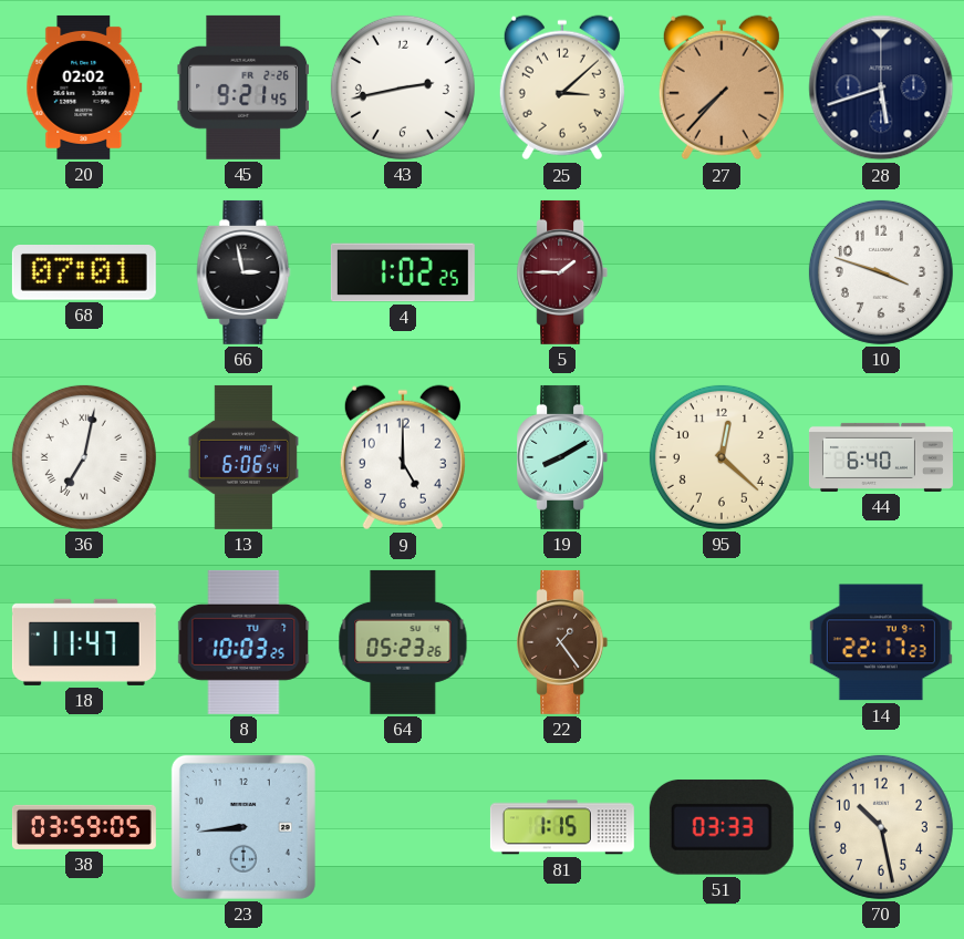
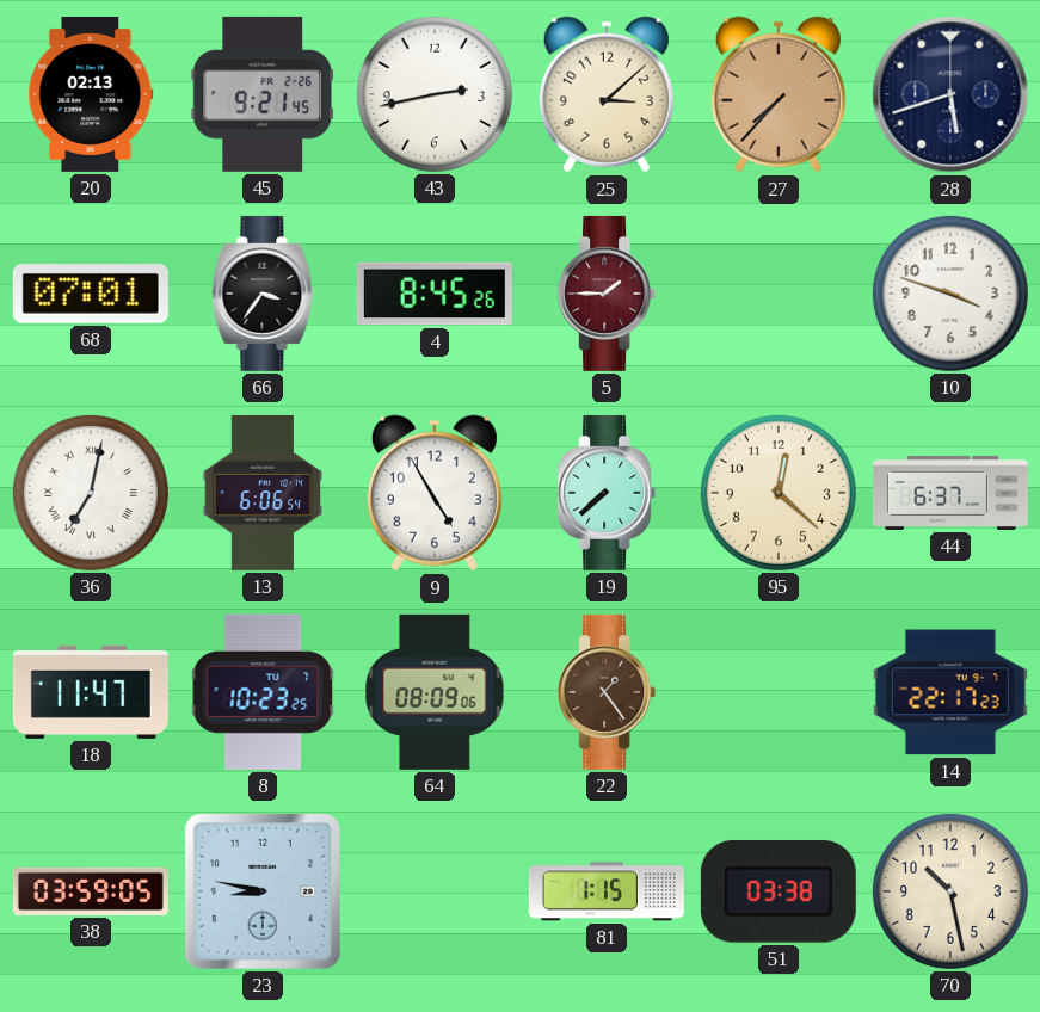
20: 02:02 -> 02:13
66: 2:58 -> 3:36
4: 1:02 -> 8:45
9: 5:00 -> 4:55
19: 8:10 -> 7:38
44: 6:40 -> 6:37
8: 10:03 -> 10:23
64: 05:23 -> 08:09
23: 8:44 -> 8:47
51: 03:33 -> 03:38
